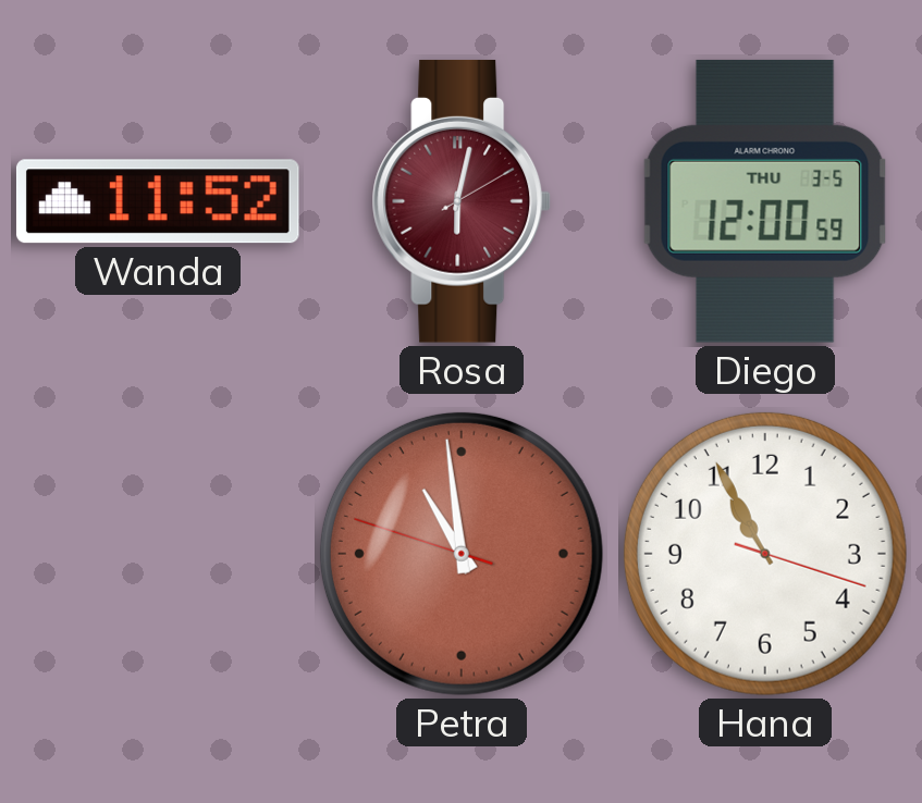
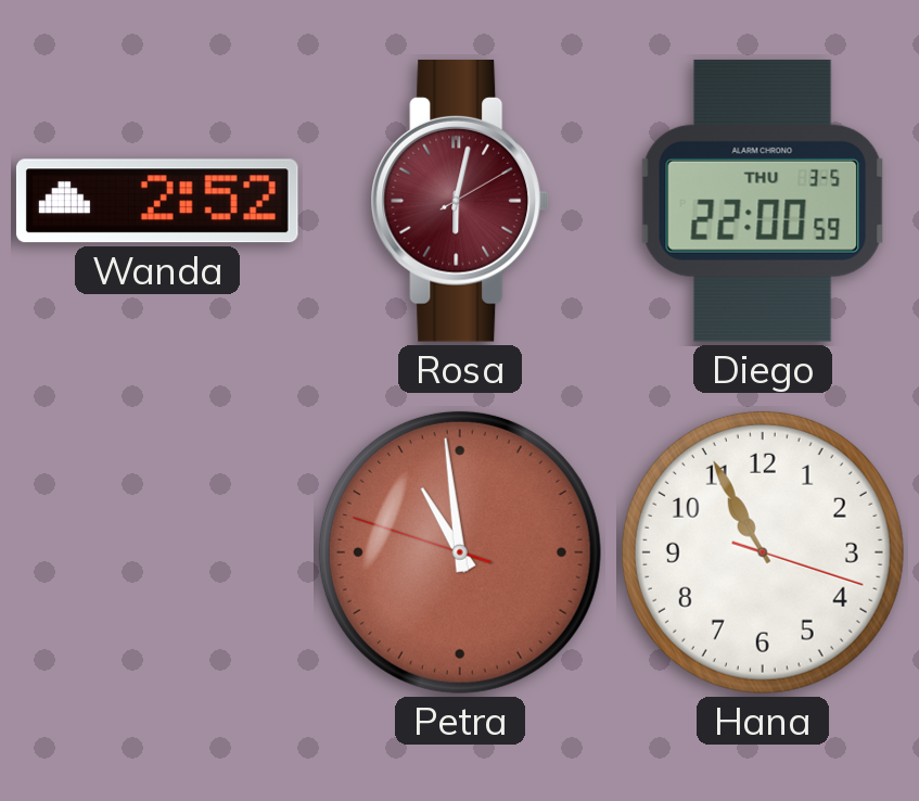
Wanda: 11:52 -> 2:52
Diego: 12:00 -> 22:00
